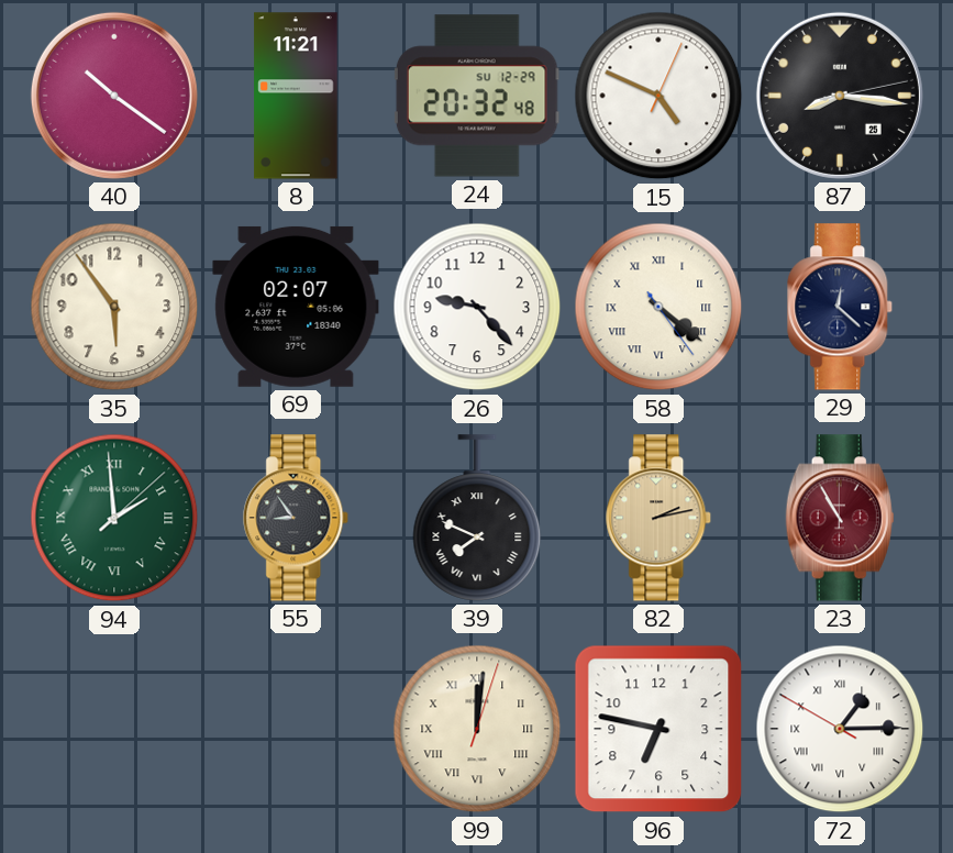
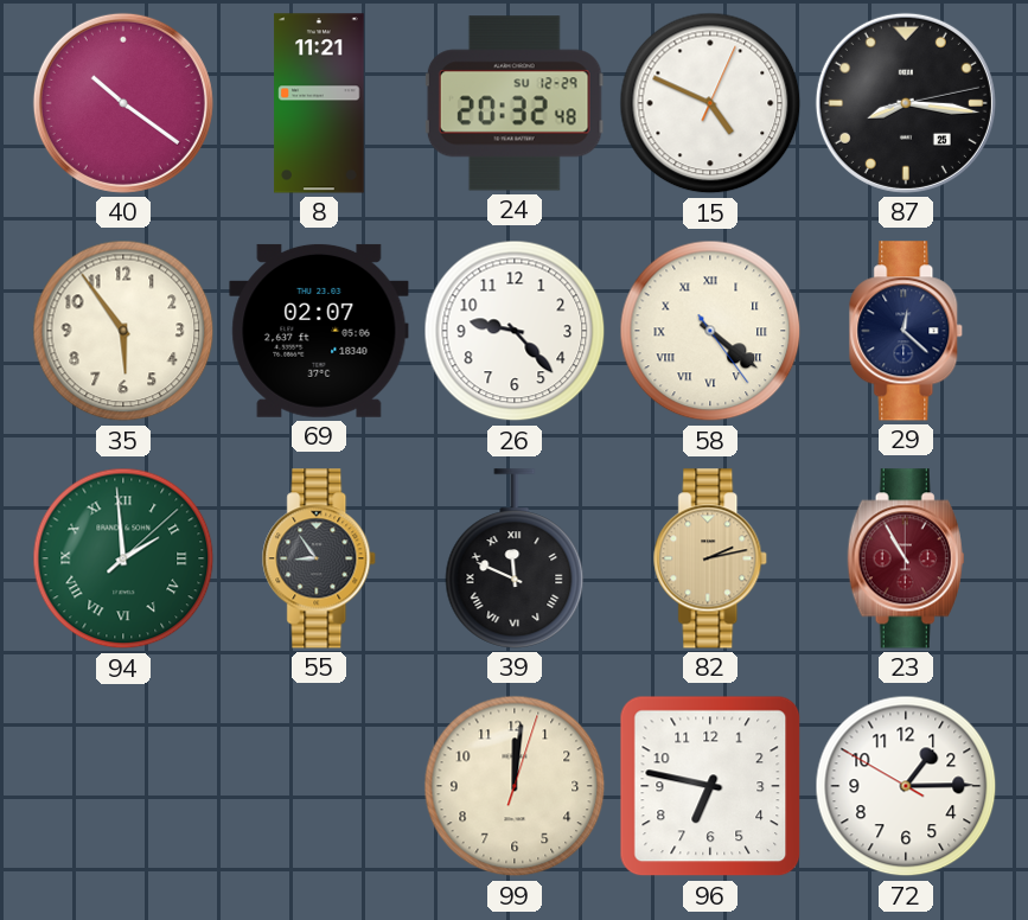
39: 7:49 -> 11:49
99 numerals: Roman -> Arabic
72 numerals: Roman -> Arabic
